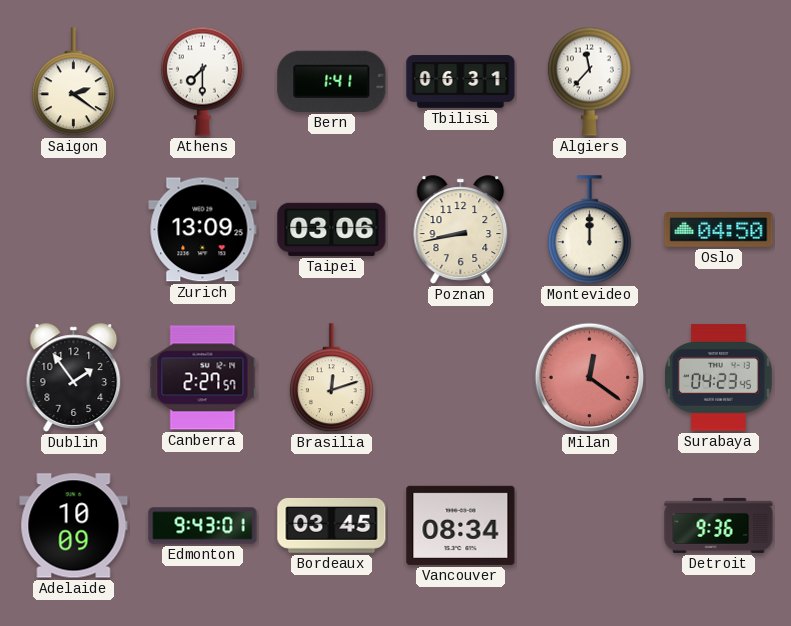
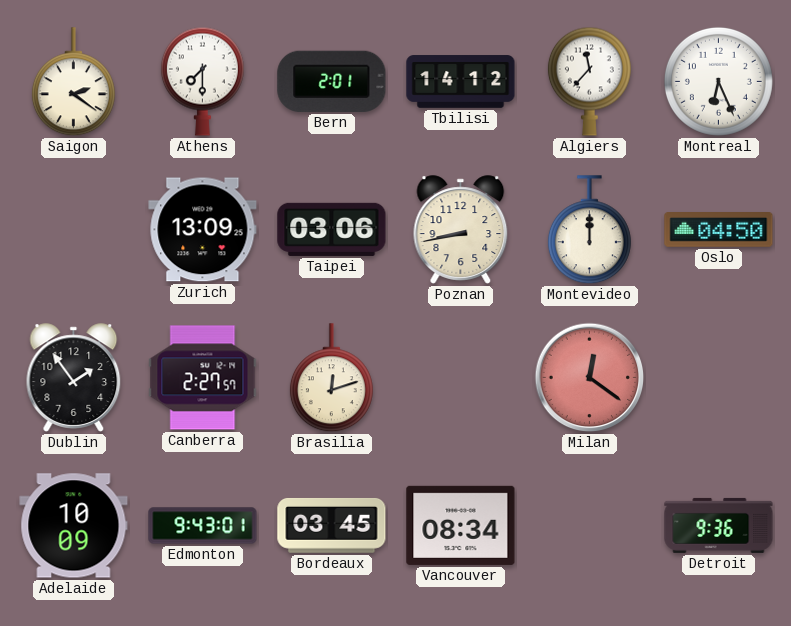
Bern: 1:41 -> 2:01
Tbilisi: 06:31 -> 14:12
Montreal: none -> 6:26
Surabaya: 04:23 -> none
